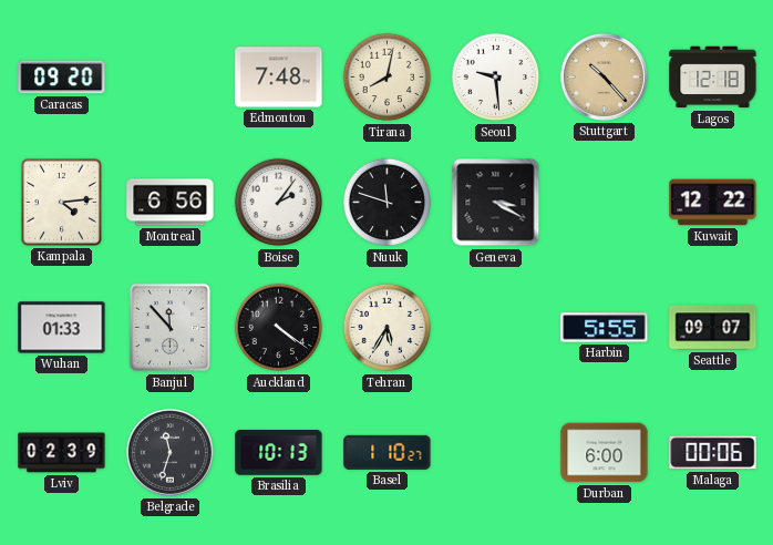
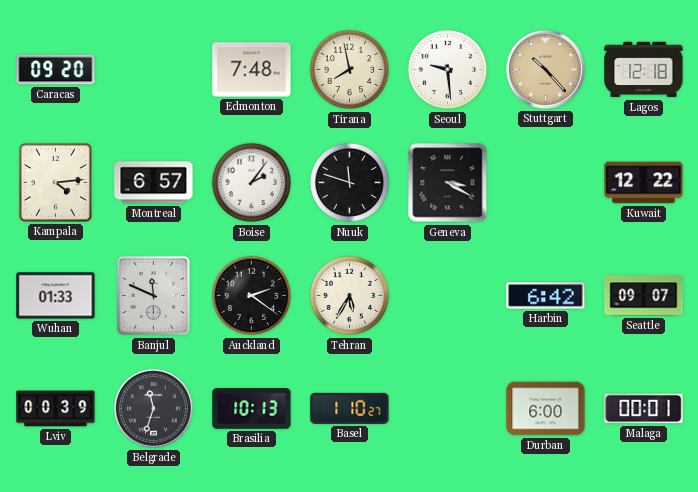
Tirana: 8:02 -> 7:58
Montreal: 6:56 -> 6:57
Banjul: 11:53 -> 11:49
Auckland: 4:21 -> 2:21
Harbin: 5:55 -> 6:42
Lviv: 02:39 -> 00:39
Malaga: 00:06 -> 00:01
